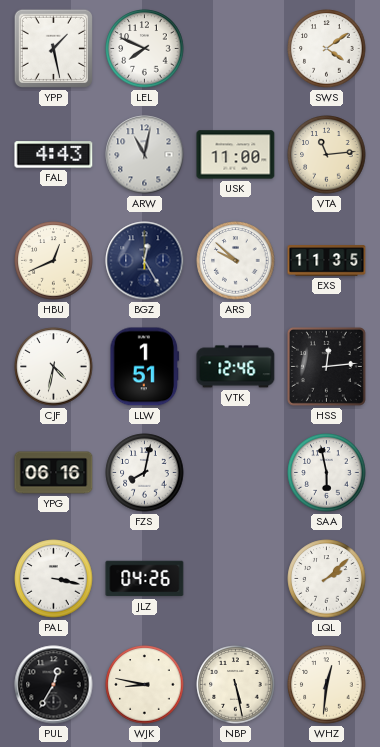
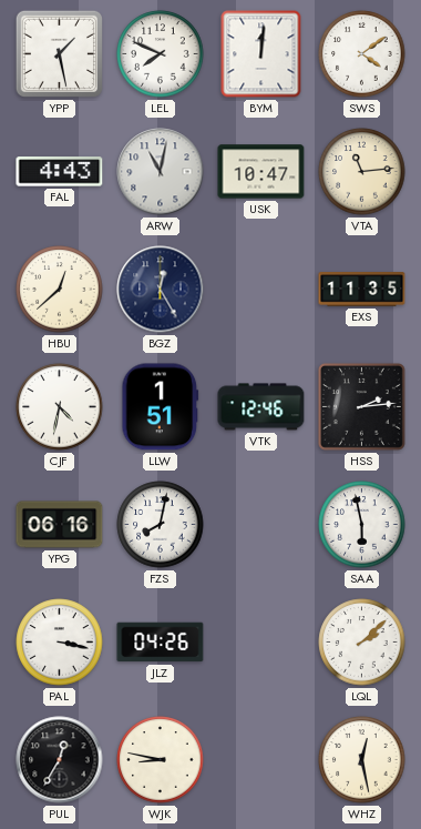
BYM: none -> 12:01
USK: 11:00 -> 10:47
HBU: 12:41 -> 12:38
ARS: 9:52 -> none
HSS: 12:14 -> 2:14
NBP: 5:28 -> none
WHZ: 12:31 -> 12:28
